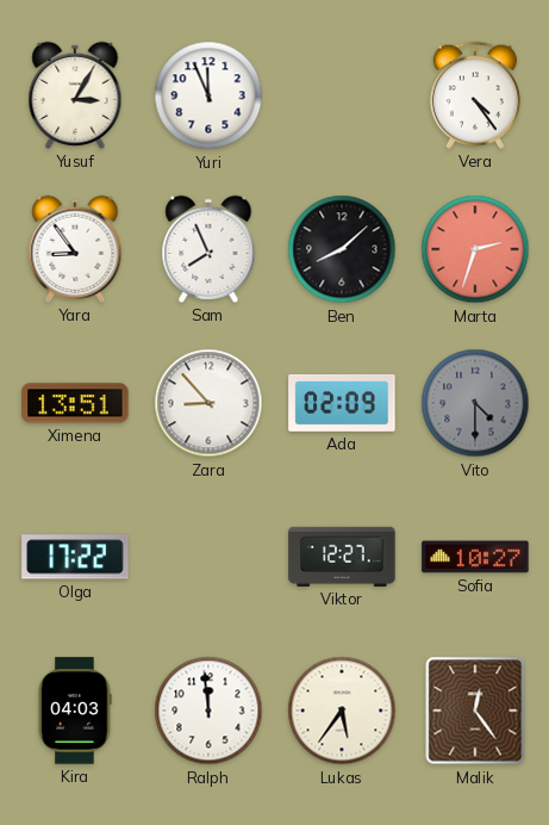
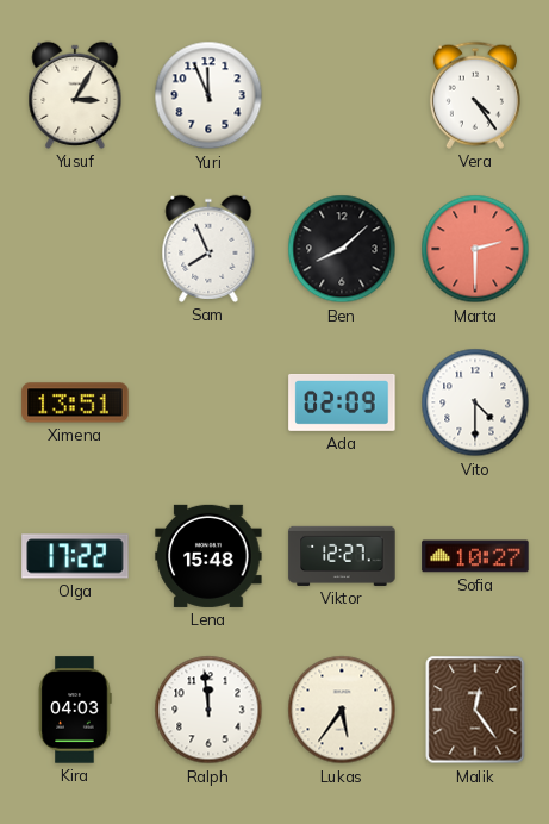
Yara: 8:54 -> none
Marta: 2:33 -> 2:30
Zara: 8:53 -> none
Vito dial: grey -> white
Lena: none -> 15:48
